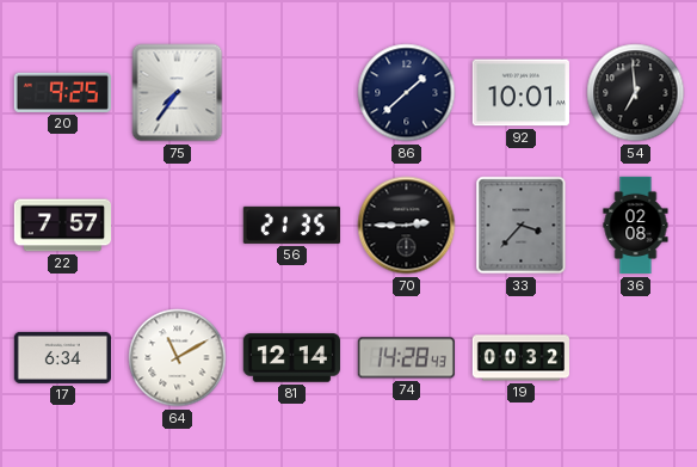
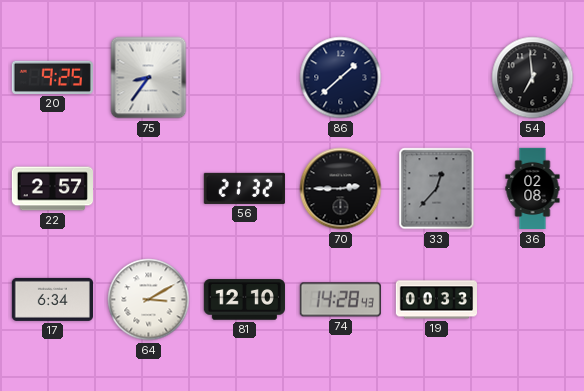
75: 7:36 -> 8:36
92: 10:01 -> none
22: 7:57 -> 2:57
56: 21:35 -> 21:32
33: 3:37 -> 12:37
64: 11:10 -> 3:10
81: 12:14 -> 12:10
19: 00:32 -> 00:33
